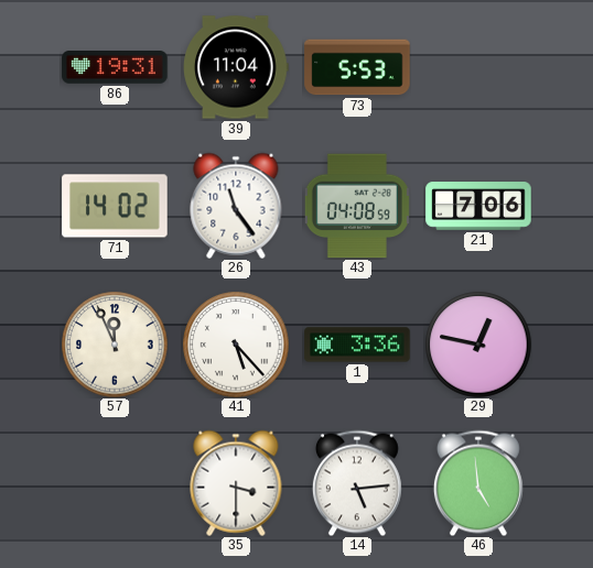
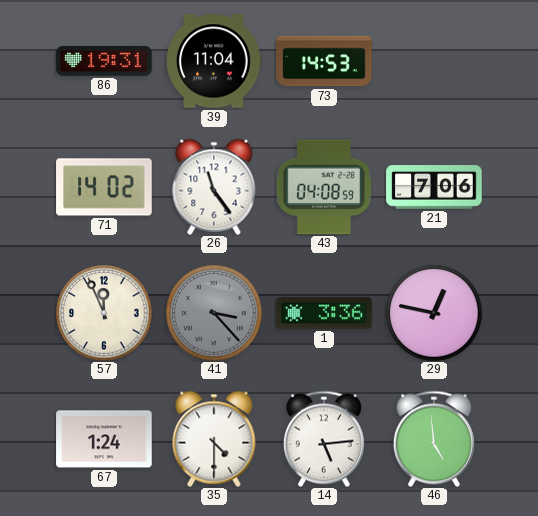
73: 5:53 -> 14:53
41: 5:23 -> 3:23
41 dial: white -> grey
67: none -> 1:24
35: 3:30 -> 4:30
